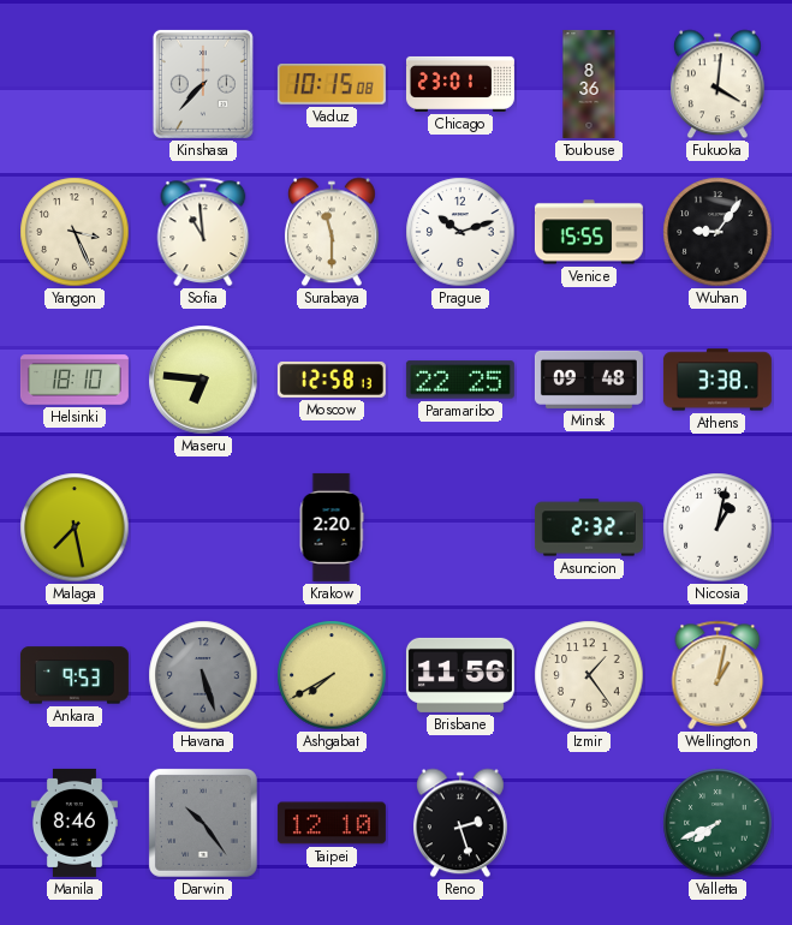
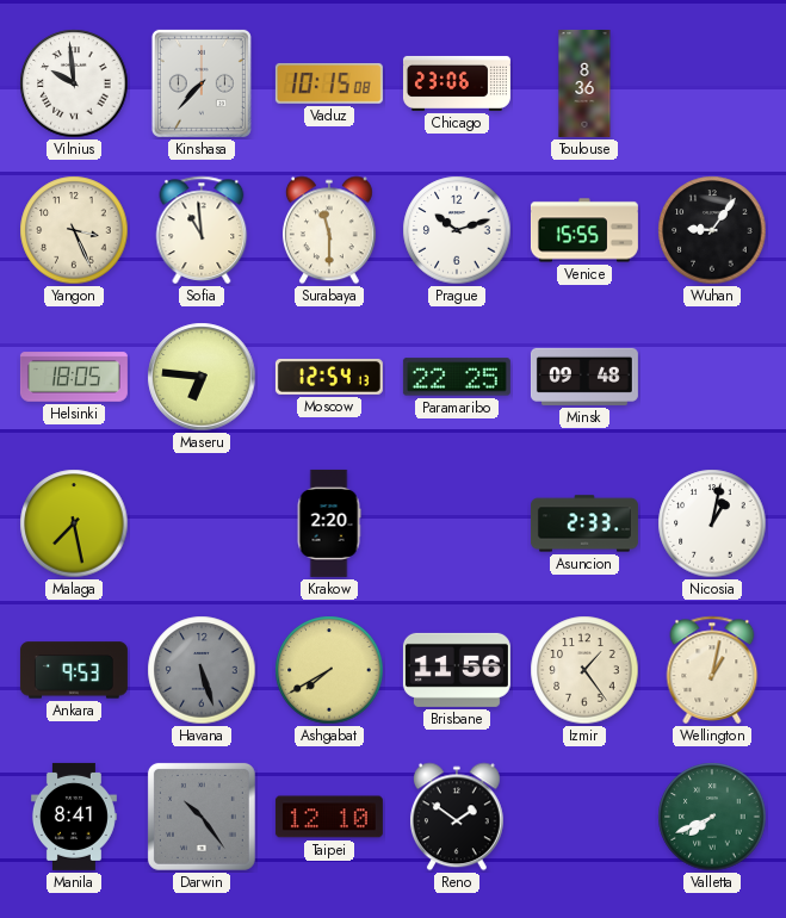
Vilnius: none -> 9:59
Chicago: 23:01 -> 23:06
Fukuoka: 4:01 -> none
Helsinki: 18:10 -> 18:05
Moscow: 12:58 -> 12:54
Athens: 3:38 -> none
Asuncion: 2:32 -> 2:33
Manila: 8:46 -> 8:41
Reno: 2:27 -> 1:51
